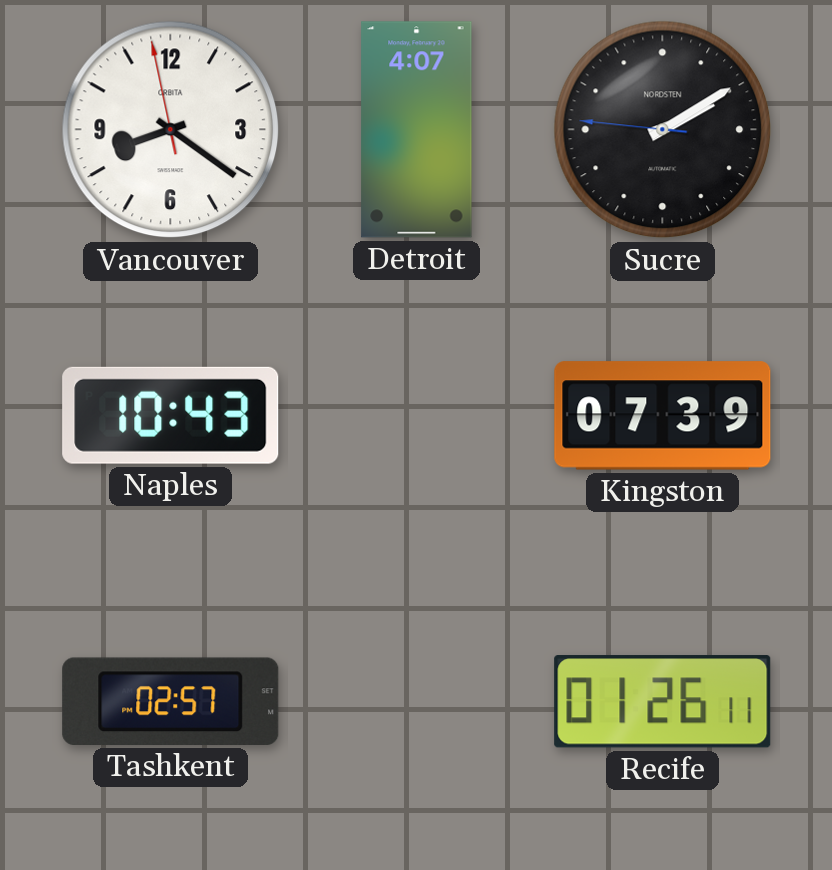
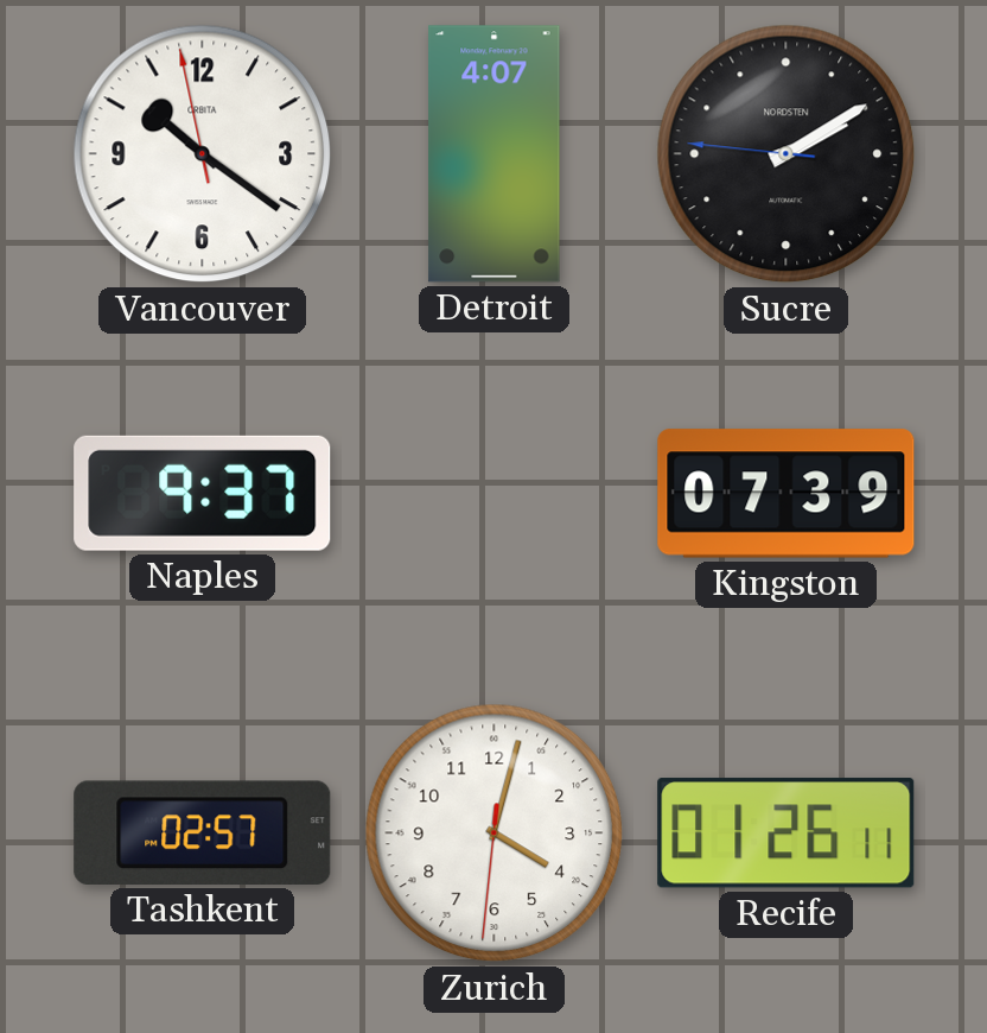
Vancouver: 8:20 -> 10:20
Naples: 10:43 -> 9:37
Zurich: none -> 4:02
